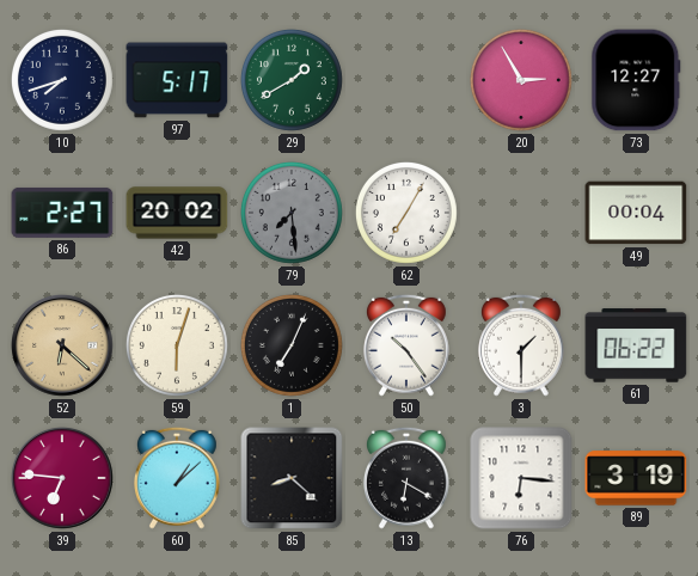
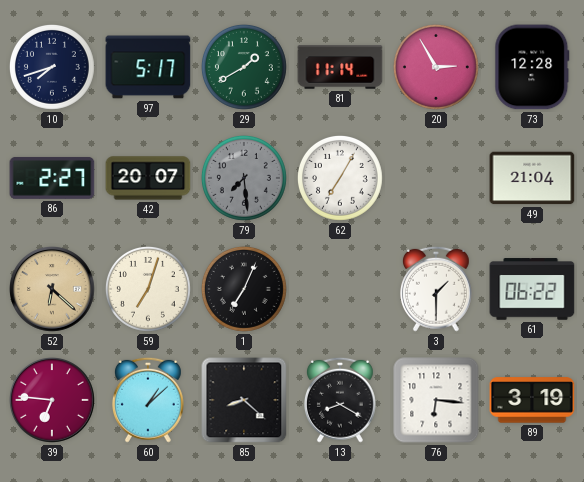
81: none -> 11:14
73: 12:27 -> 12:28
42: 20:02 -> 20:07
49: 00:04 -> 21:04
59: 6:03 -> 7:03
50: 10:24 -> none
13: 6:20 -> 8:20
